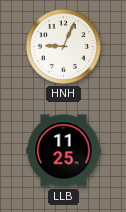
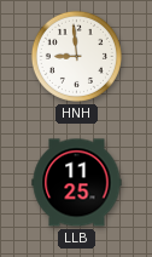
HNH: 9:04 -> 8:59
